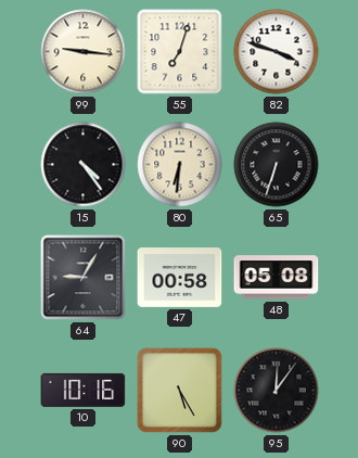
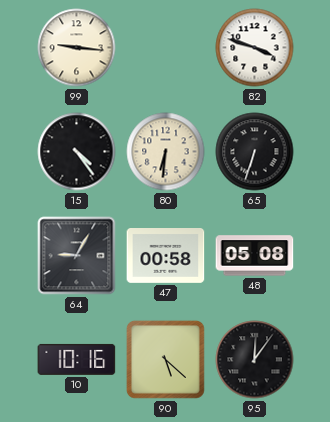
55: 7:03 -> none
90: 5:25 -> 5:22
